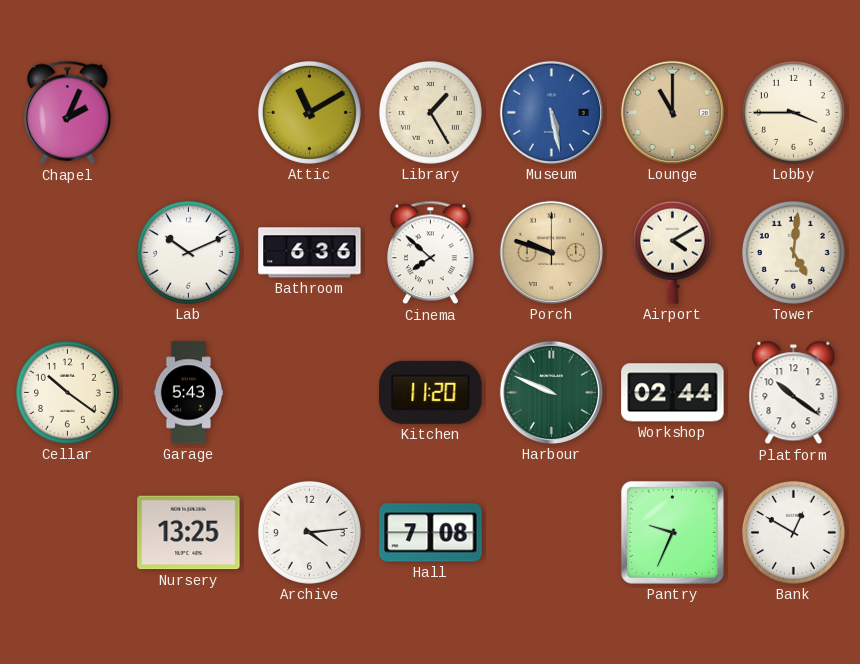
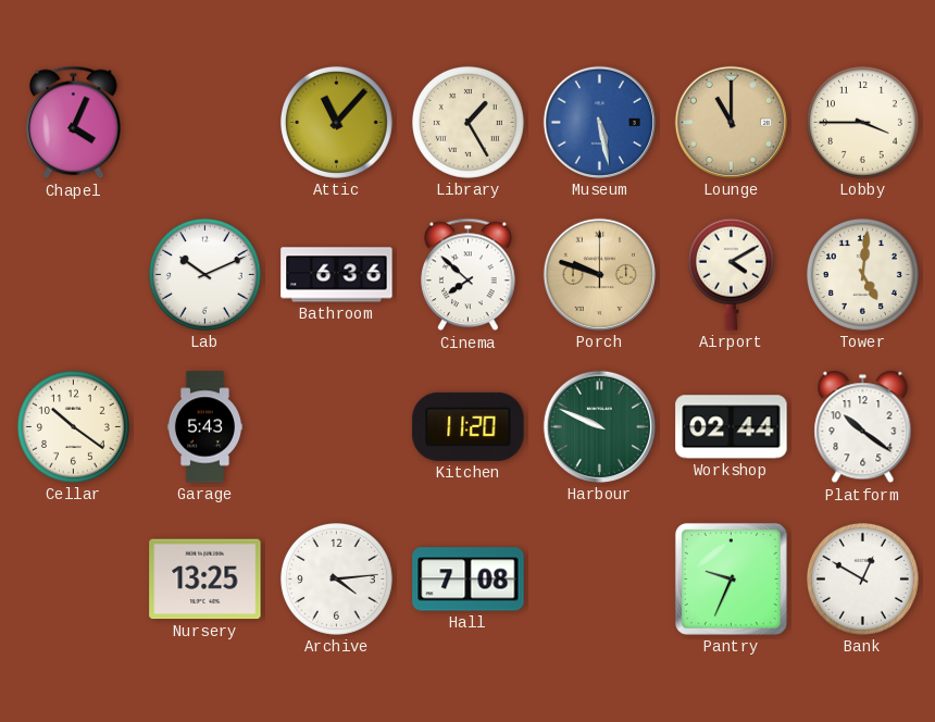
Chapel: 2:04 -> 4:04
Attic: 11:10 -> 11:07
